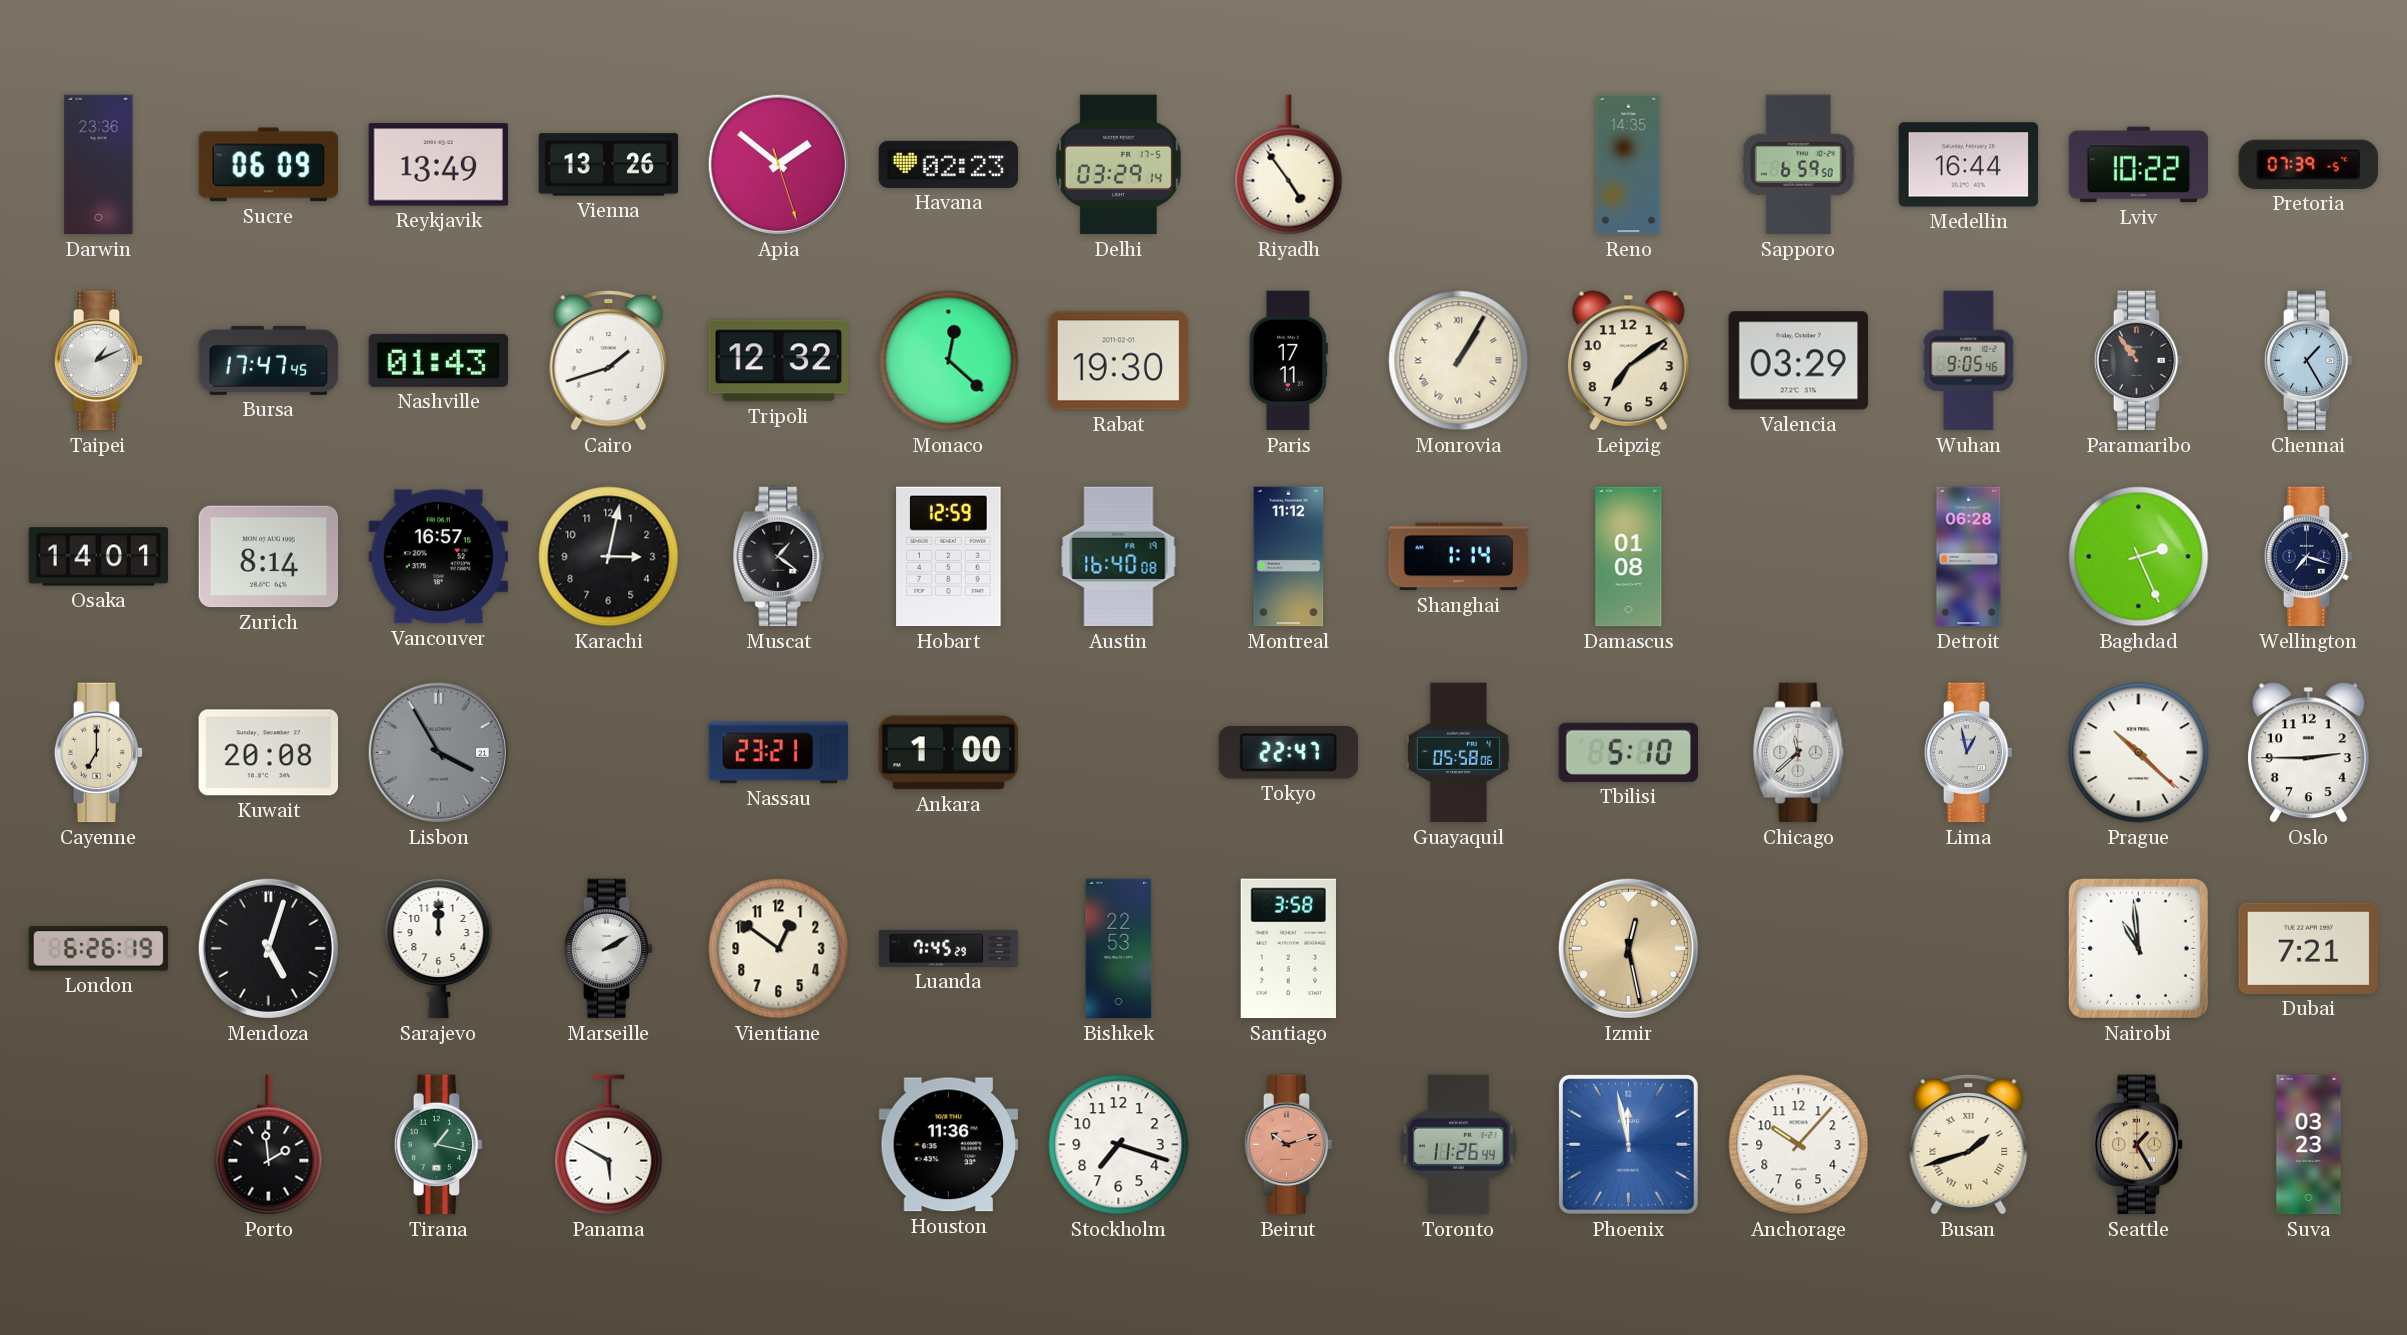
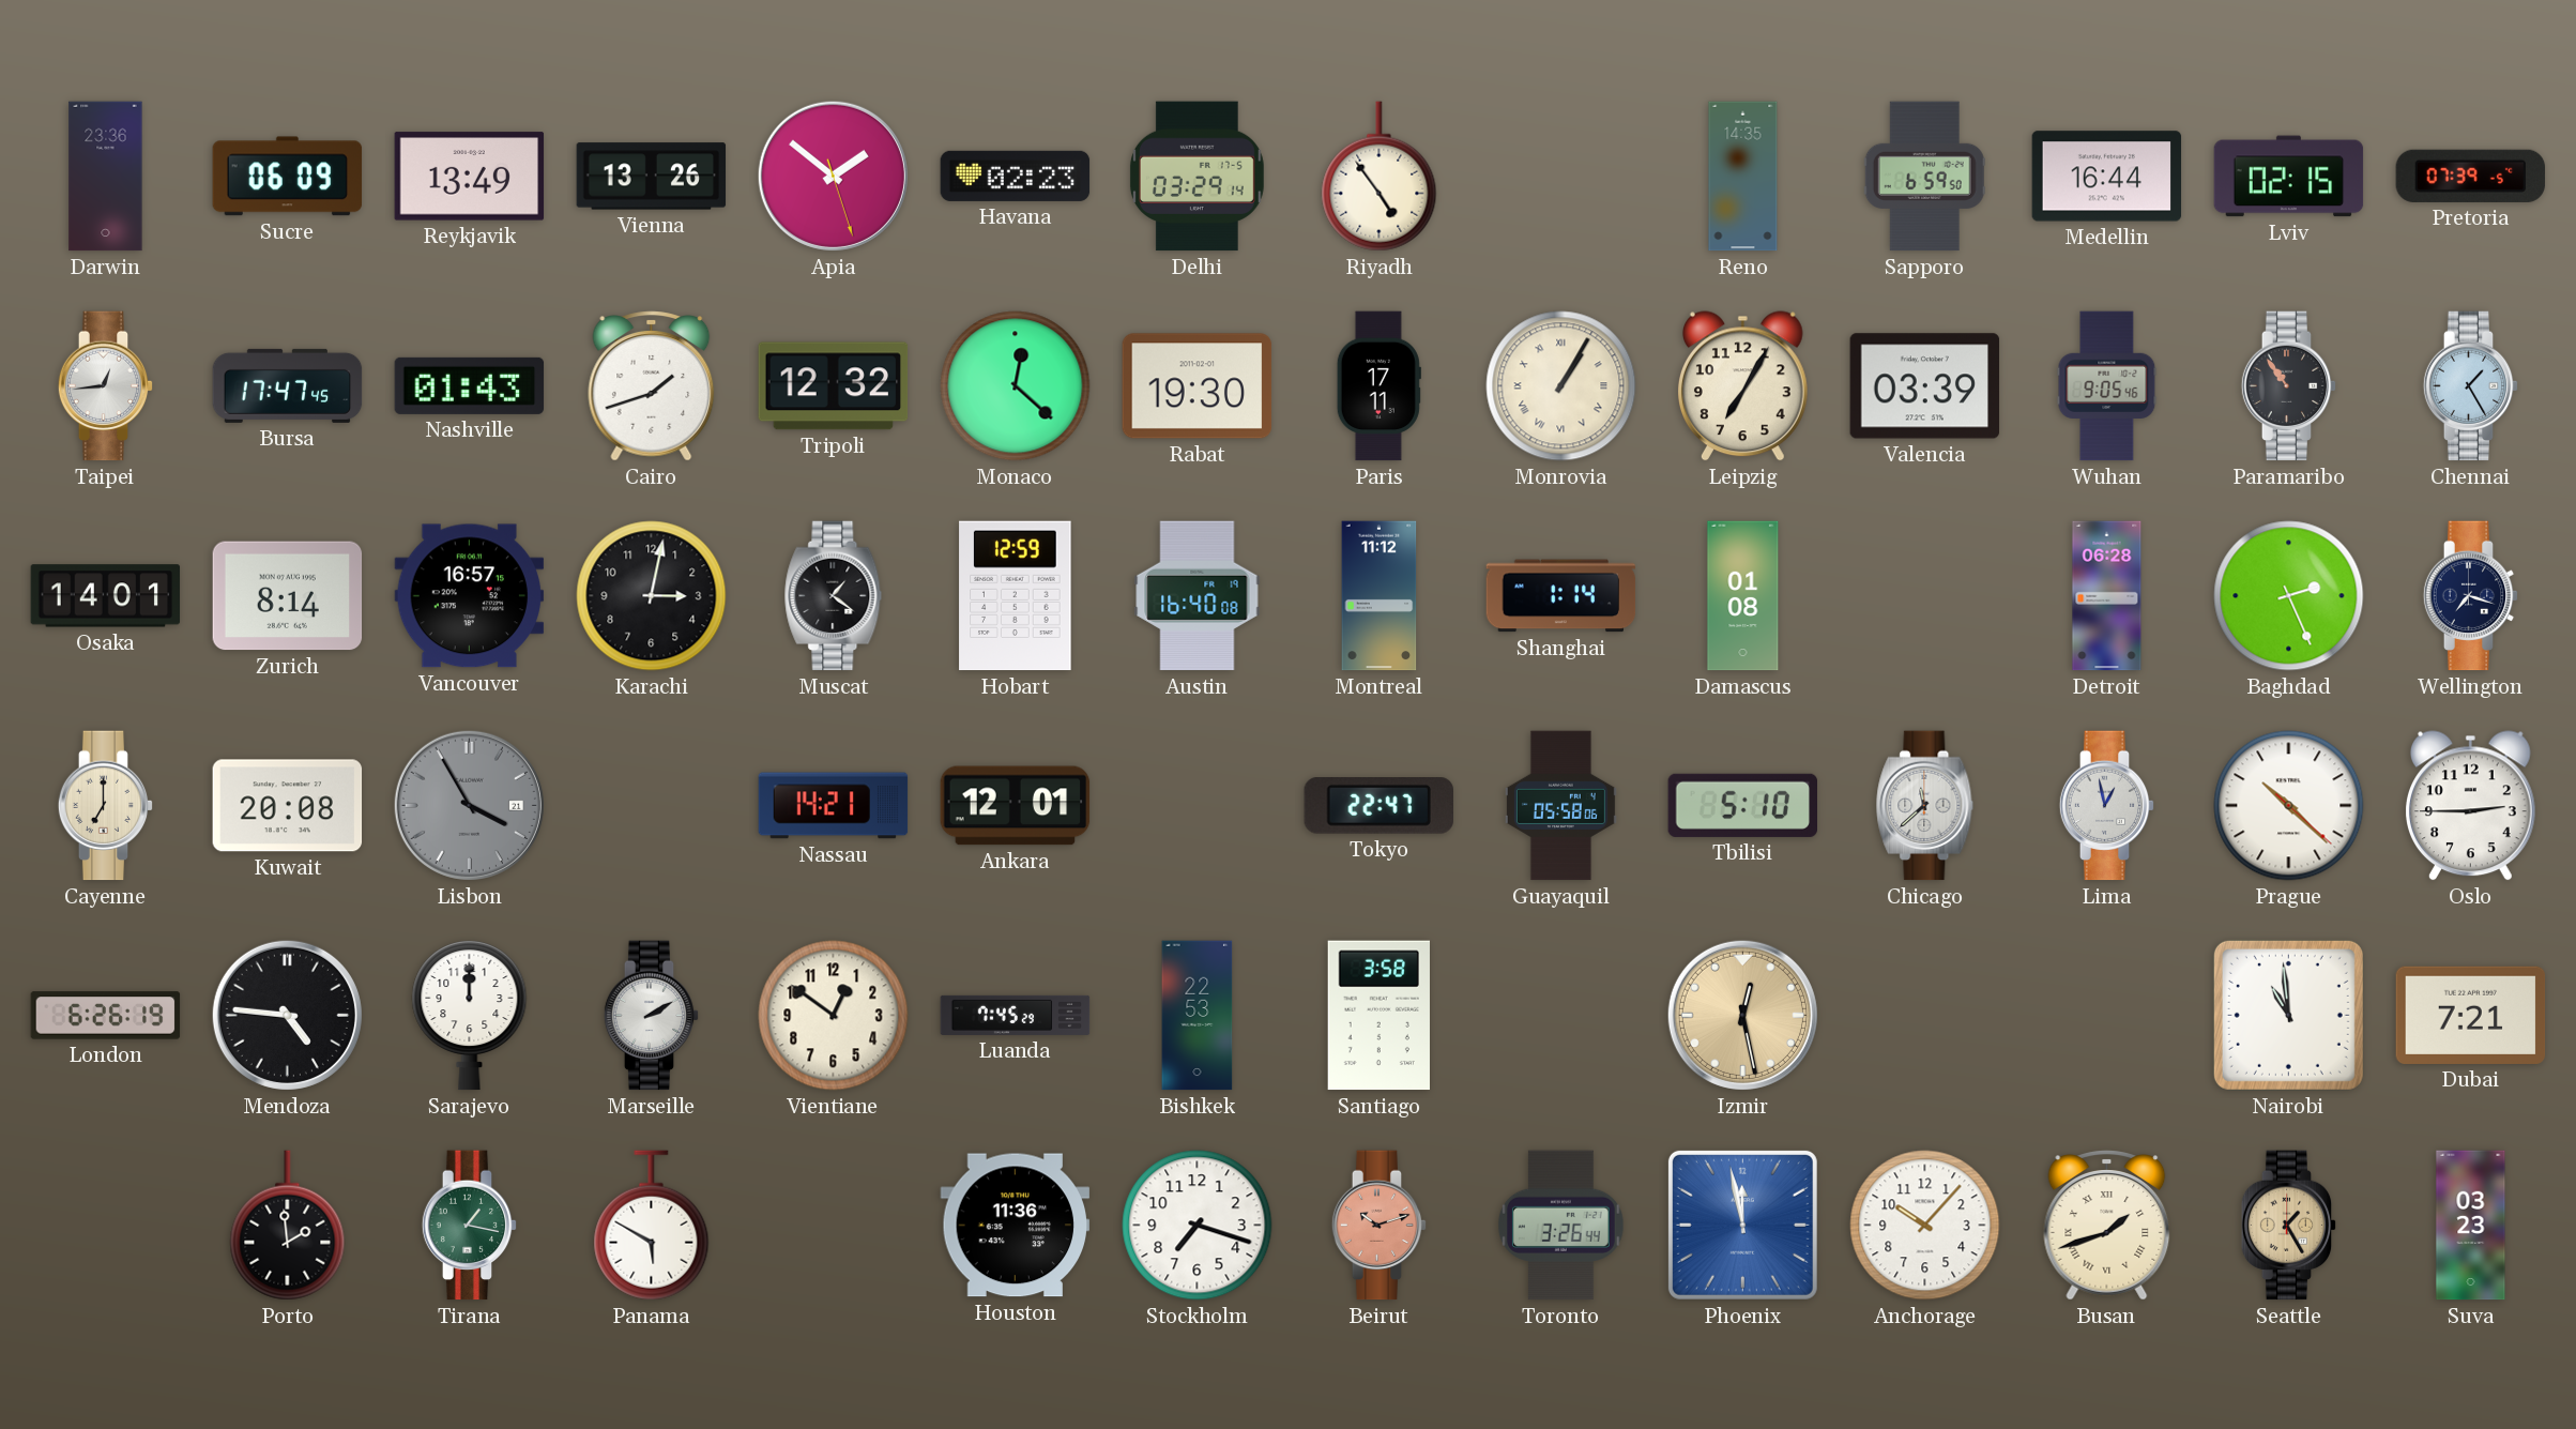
Lviv: 10:22 -> 02:15
Taipei: 1:11 -> 12:44
Leipzig: 7:09 -> 7:05
Valencia: 03:29 -> 03:39
Nassau: 23:21 -> 14:21
Ankara: 1:00 -> 12:01
Mendoza: 5:03 -> 4:46
Toronto: 11:26 -> 3:26
